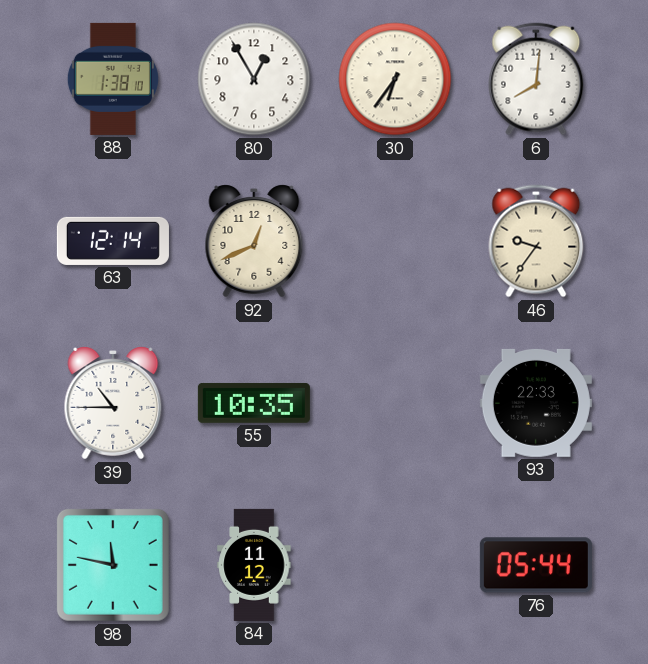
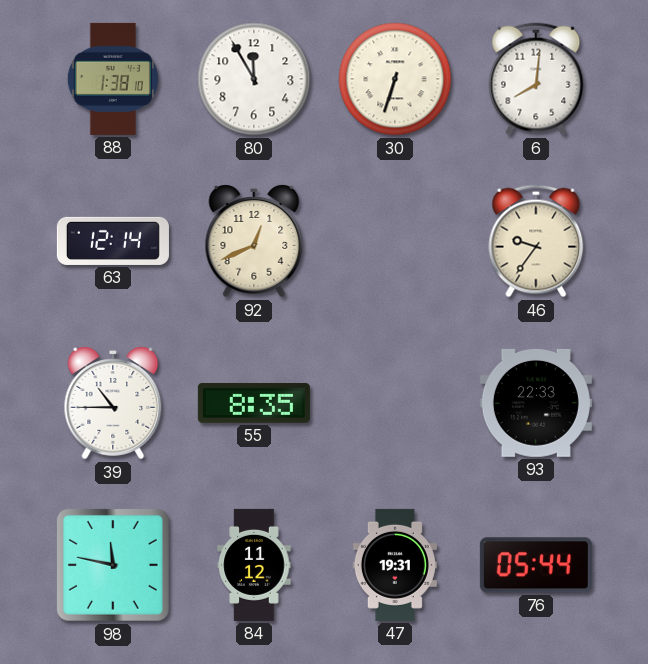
80: 12:55 -> 11:55
30: 6:36 -> 6:33
55: 10:35 -> 8:35
47: none -> 19:31
